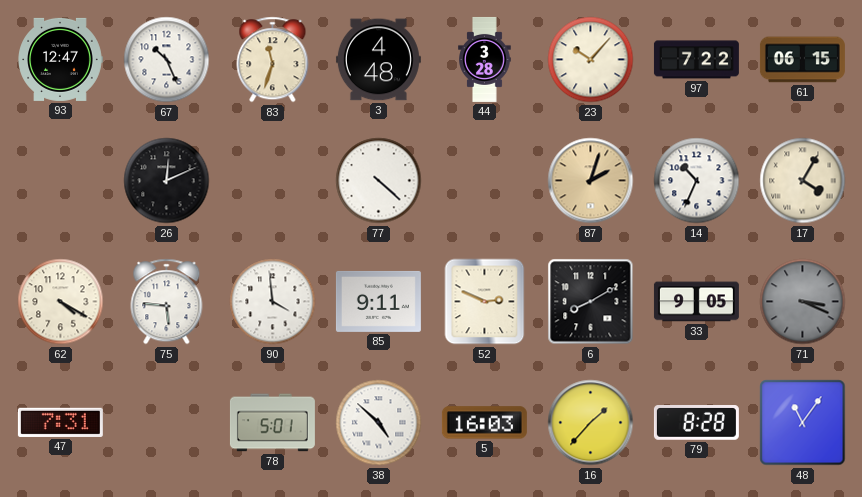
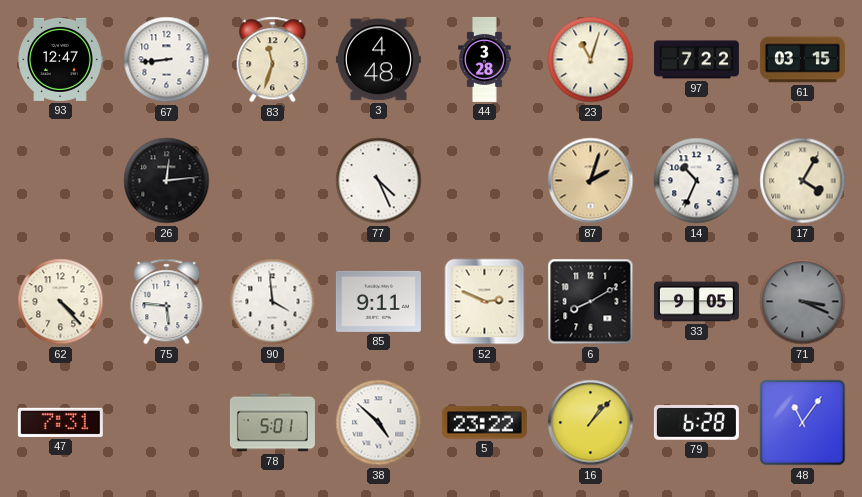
67: 10:26 -> 8:44
23: 10:07 -> 11:03
61: 06:15 -> 03:15
26: 12:11 -> 12:14
77: 4:22 -> 4:26
62: 4:20 -> 4:23
5: 16:03 -> 23:22
16: 1:37 -> 1:07
79: 8:28 -> 6:28
